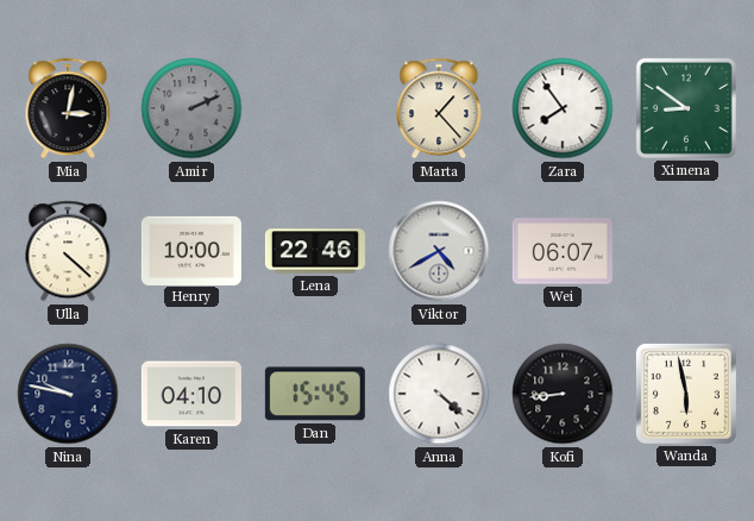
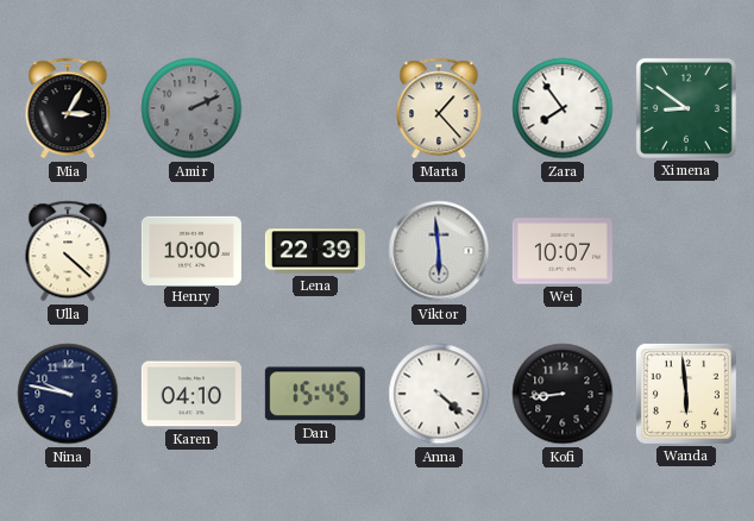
Mia: 3:02 -> 3:05
Lena: 22:46 -> 22:39
Viktor: 4:40 -> 5:59
Wei: 06:07 -> 10:07
Wanda: 5:58 -> 5:59
